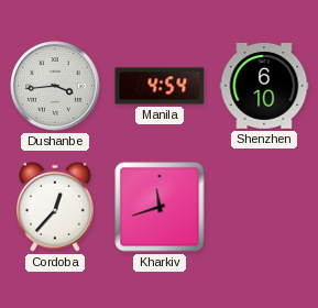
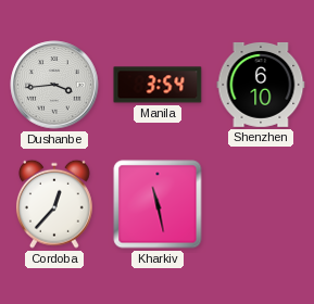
Manila: 4:54 -> 3:54
Kharkiv: 11:42 -> 11:28
